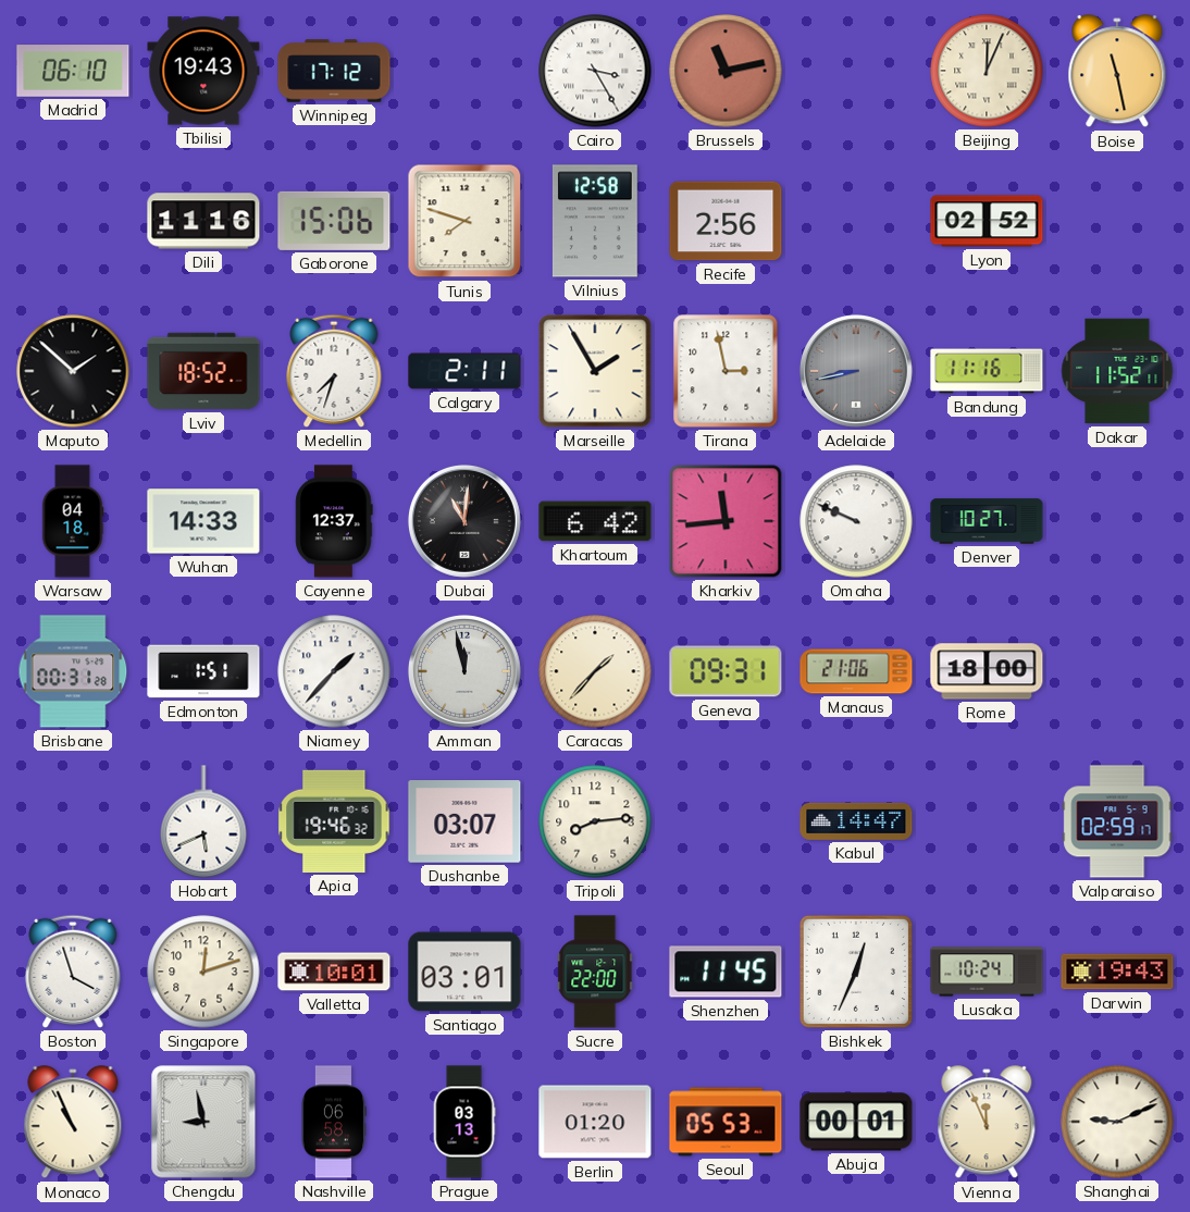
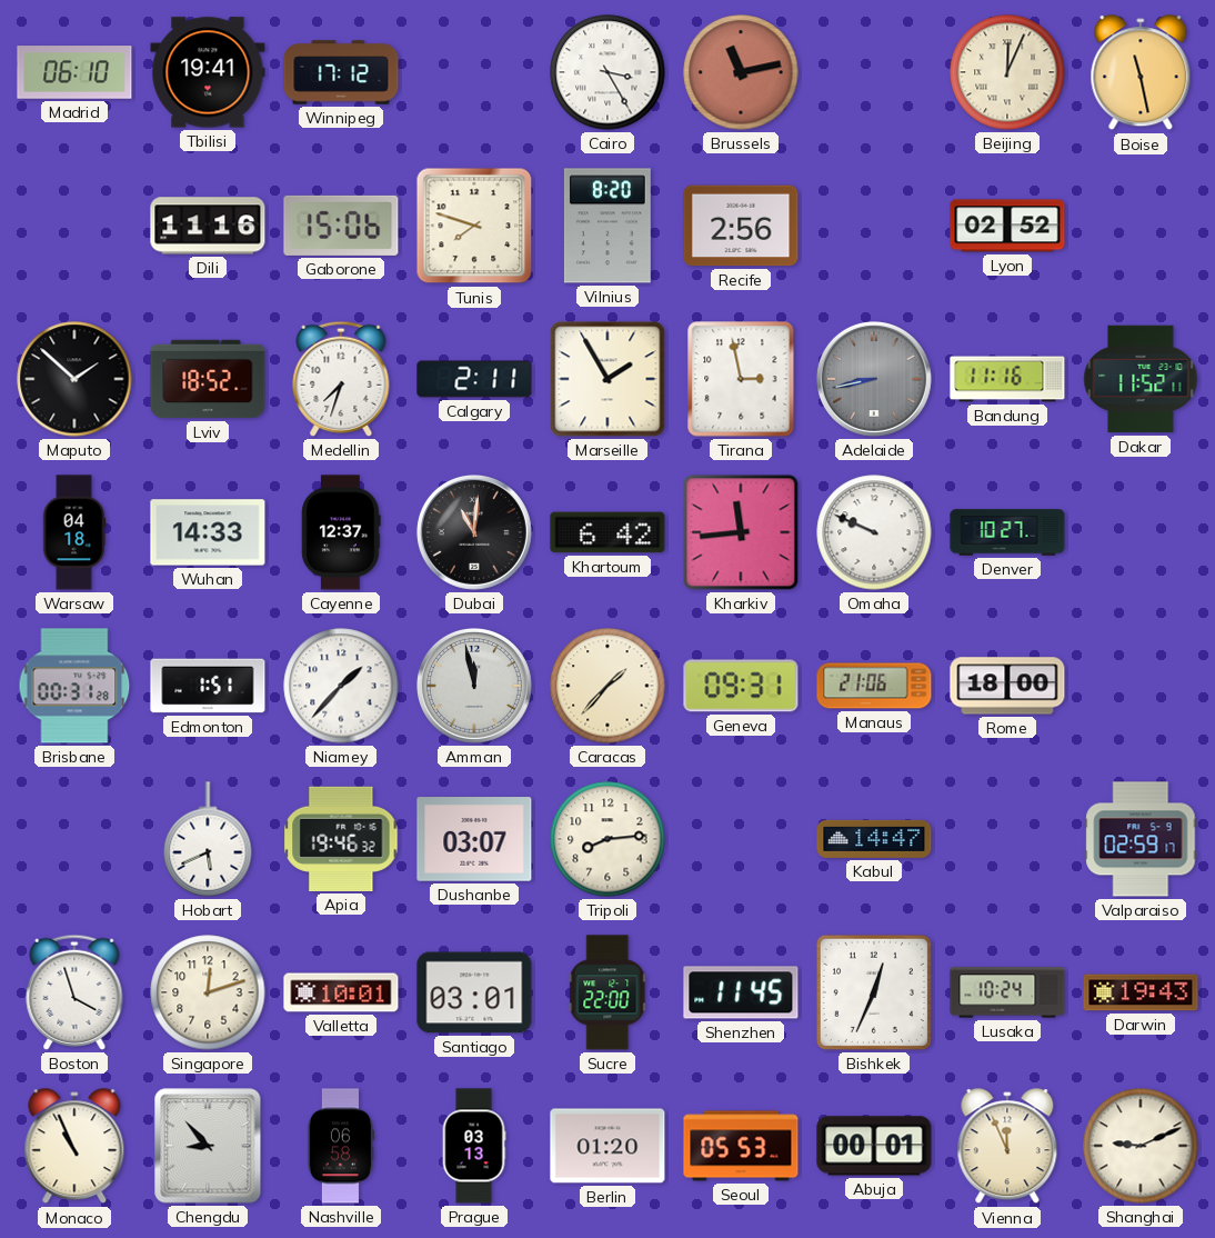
Tbilisi: 19:43 -> 19:41
Vilnius: 12:58 -> 8:20
Chengdu: 8:58 -> 8:53
